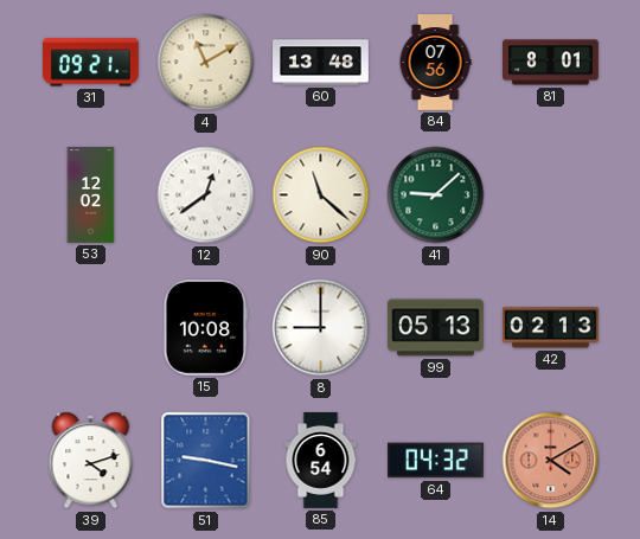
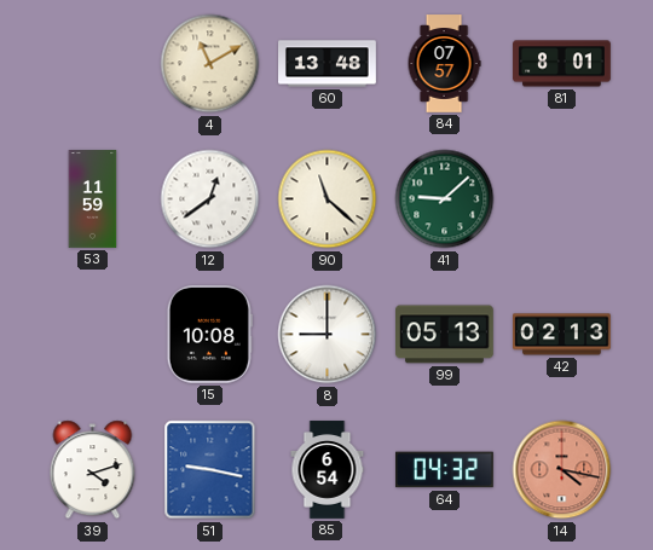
31: 09:21 -> none
84: 07:56 -> 07:57
53: 12:02 -> 11:59
14: 4:10 -> 4:17
